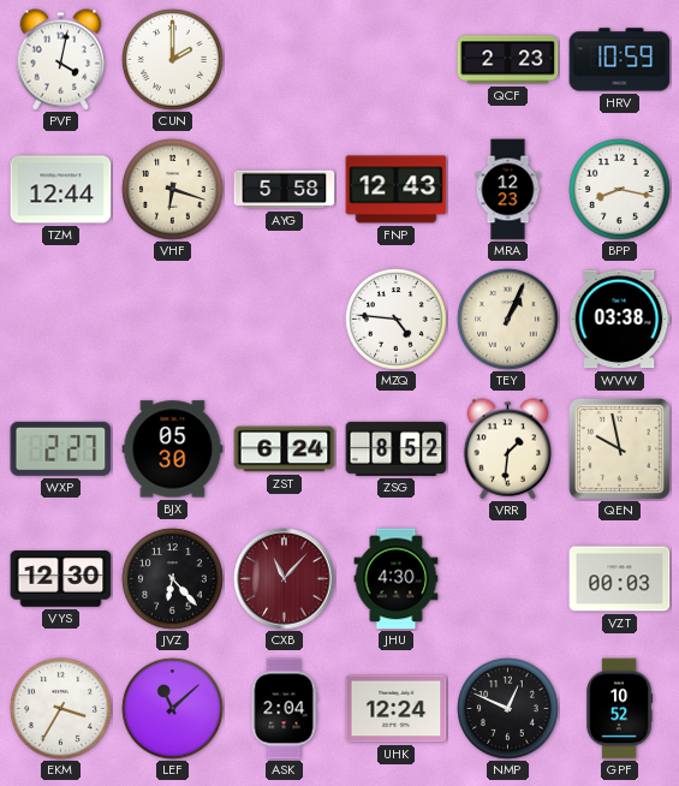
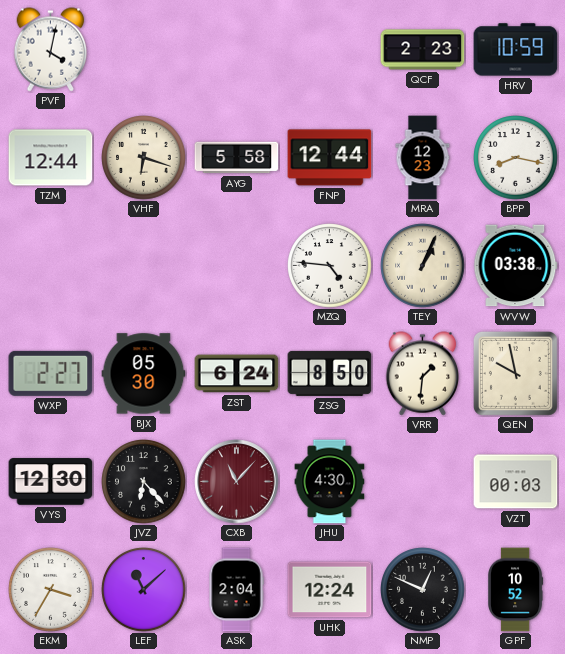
CUN: 2:00 -> none
FNP: 12:43 -> 12:44
ZSG: 8:52 -> 8:50
